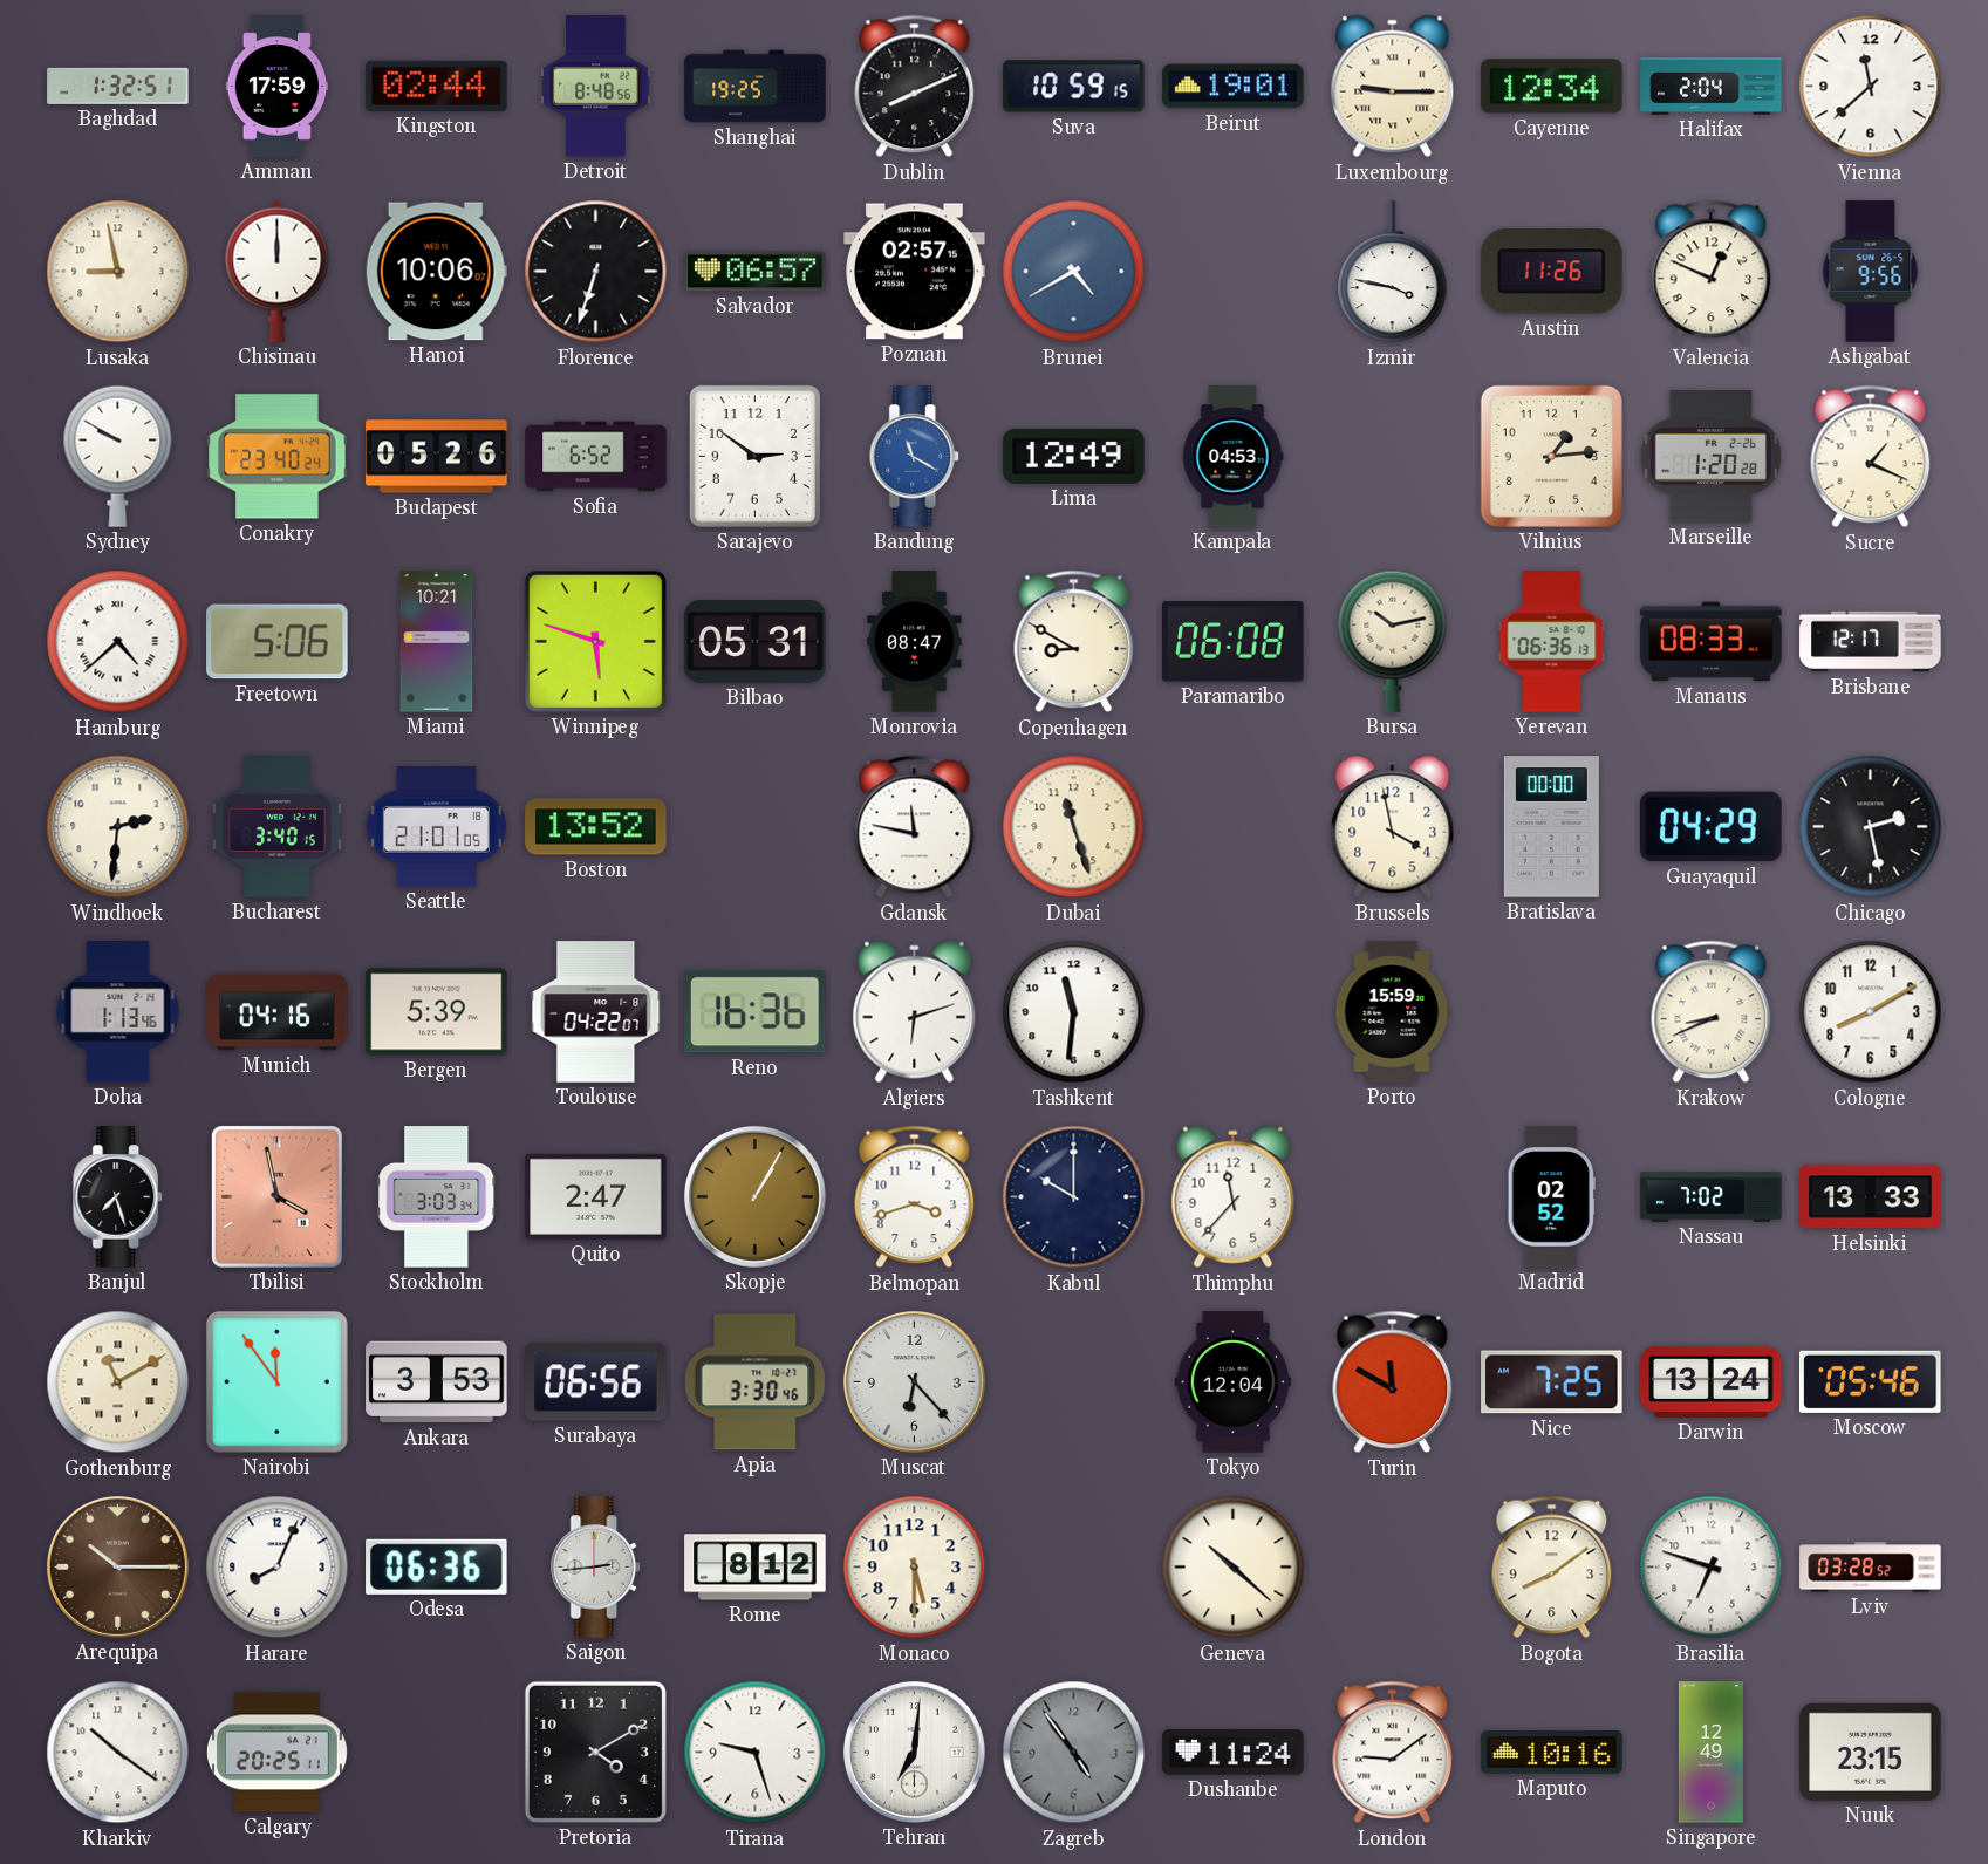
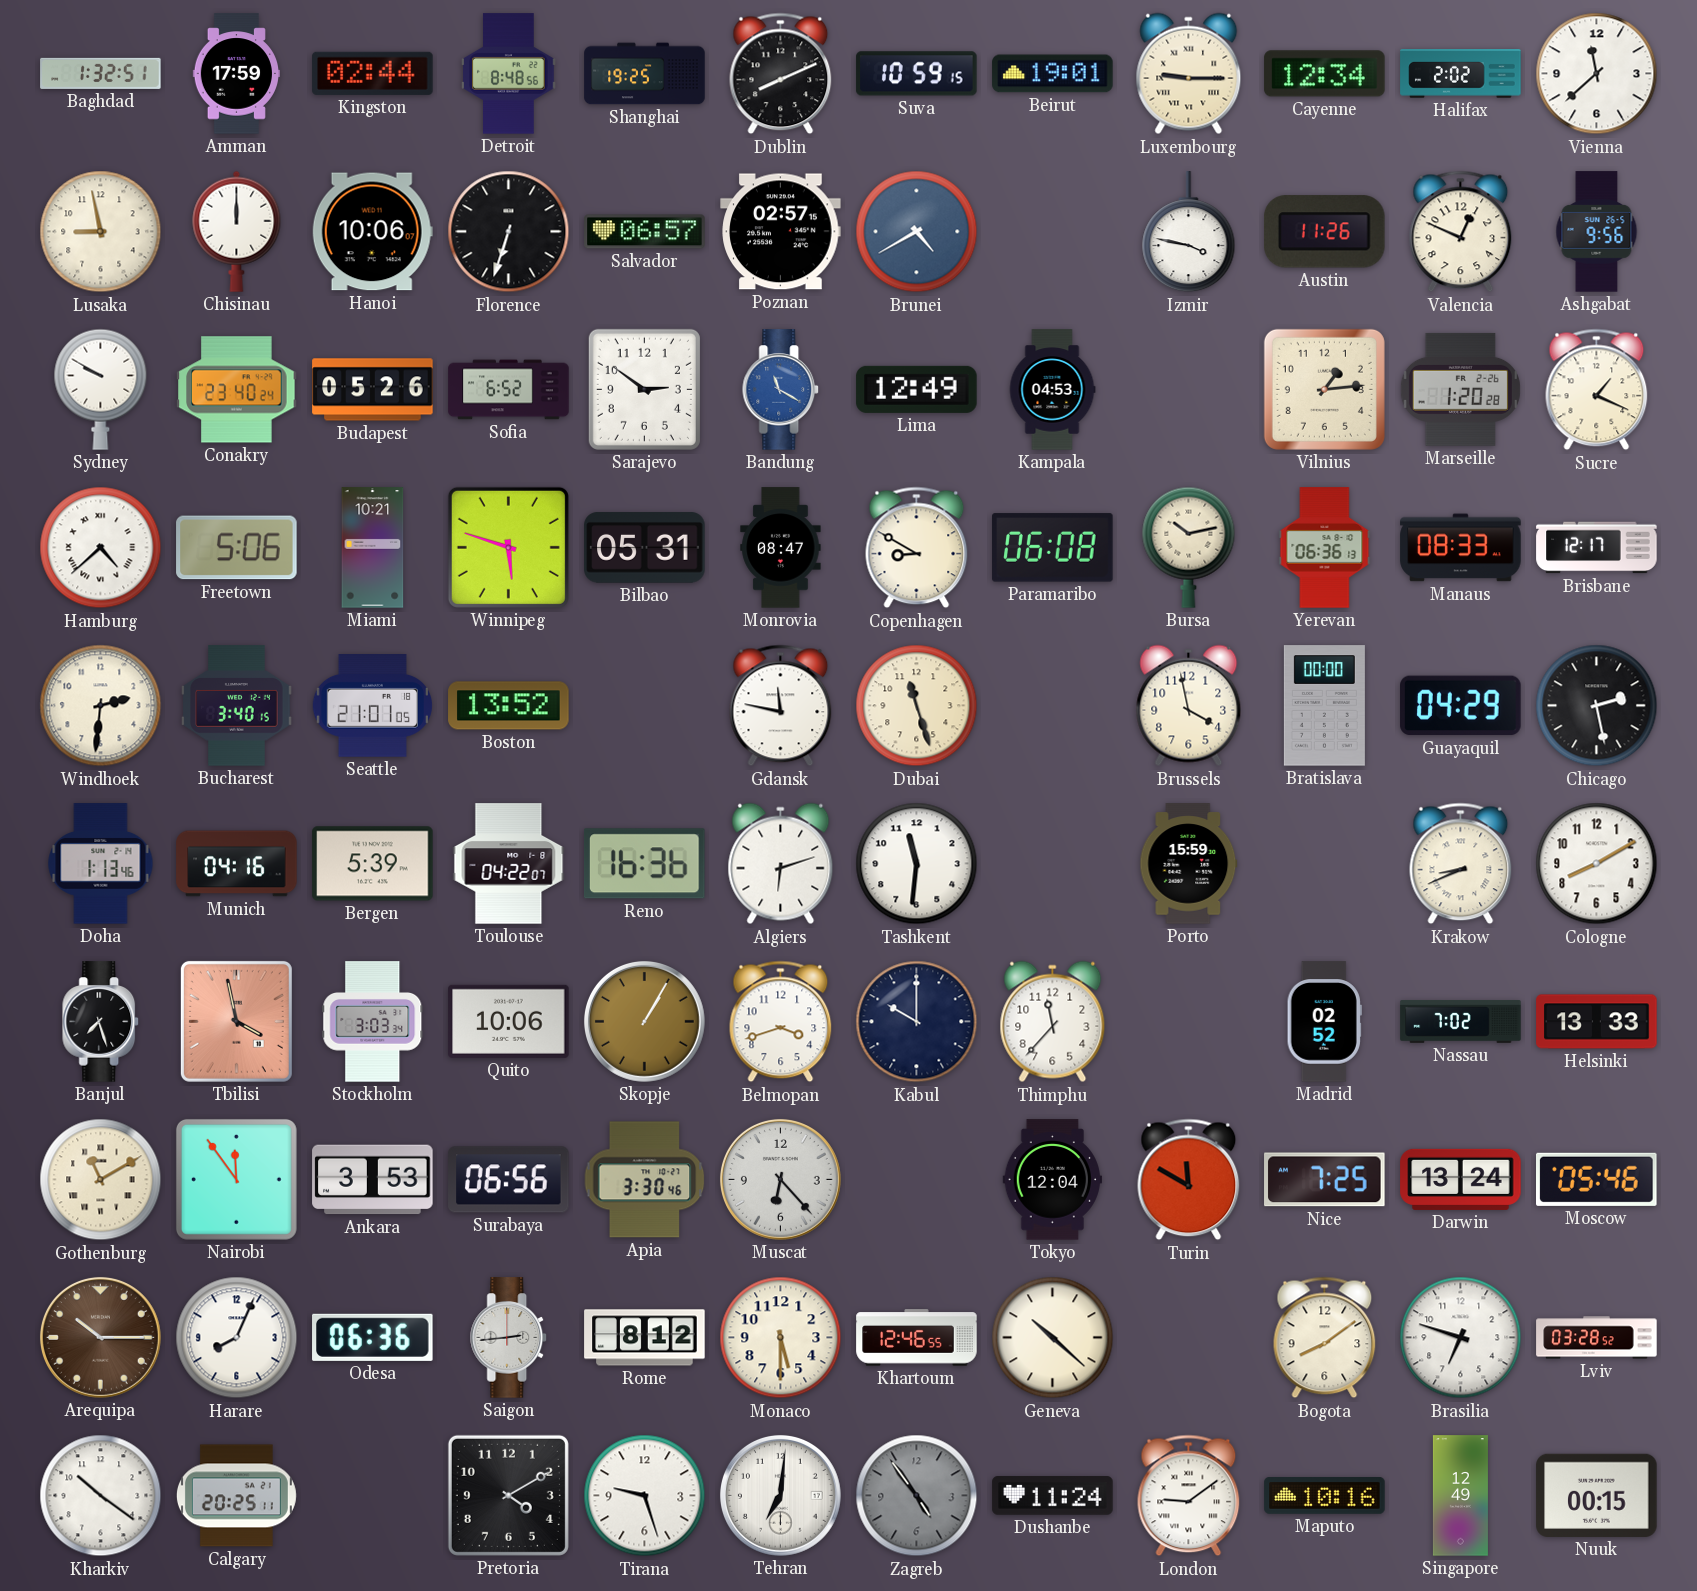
Halifax: 2:04 -> 2:02
Quito: 2:47 -> 10:06
Khartoum: none -> 12:46
Nuuk: 23:15 -> 00:15
